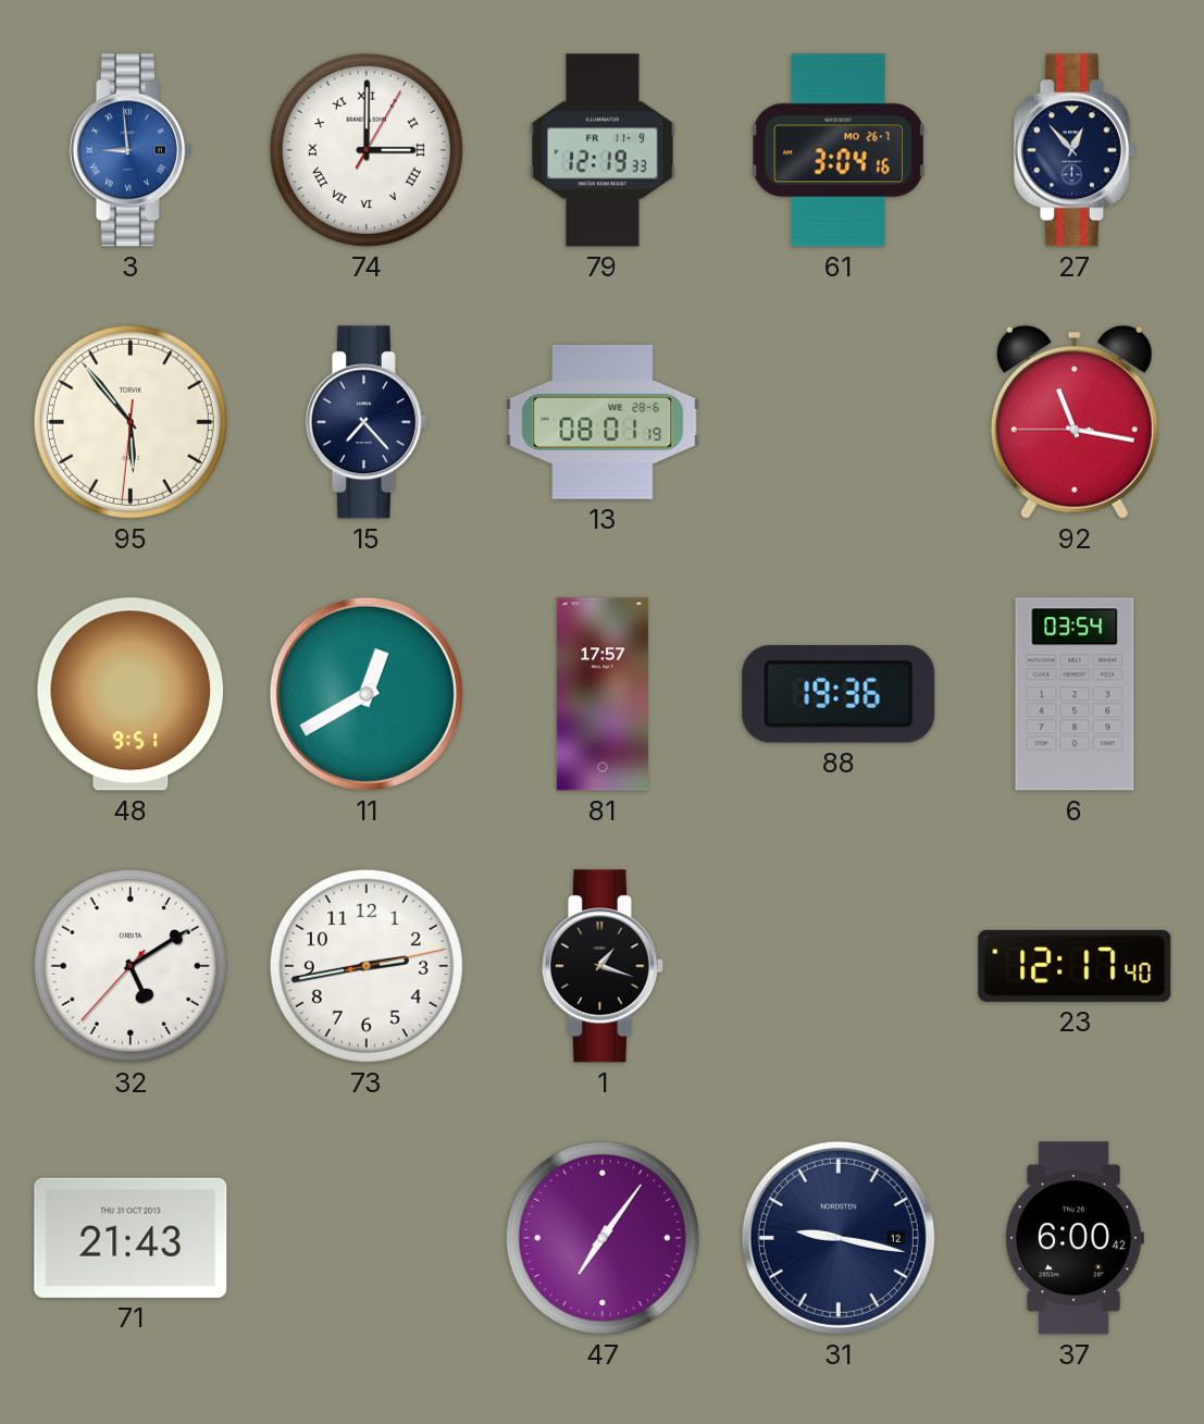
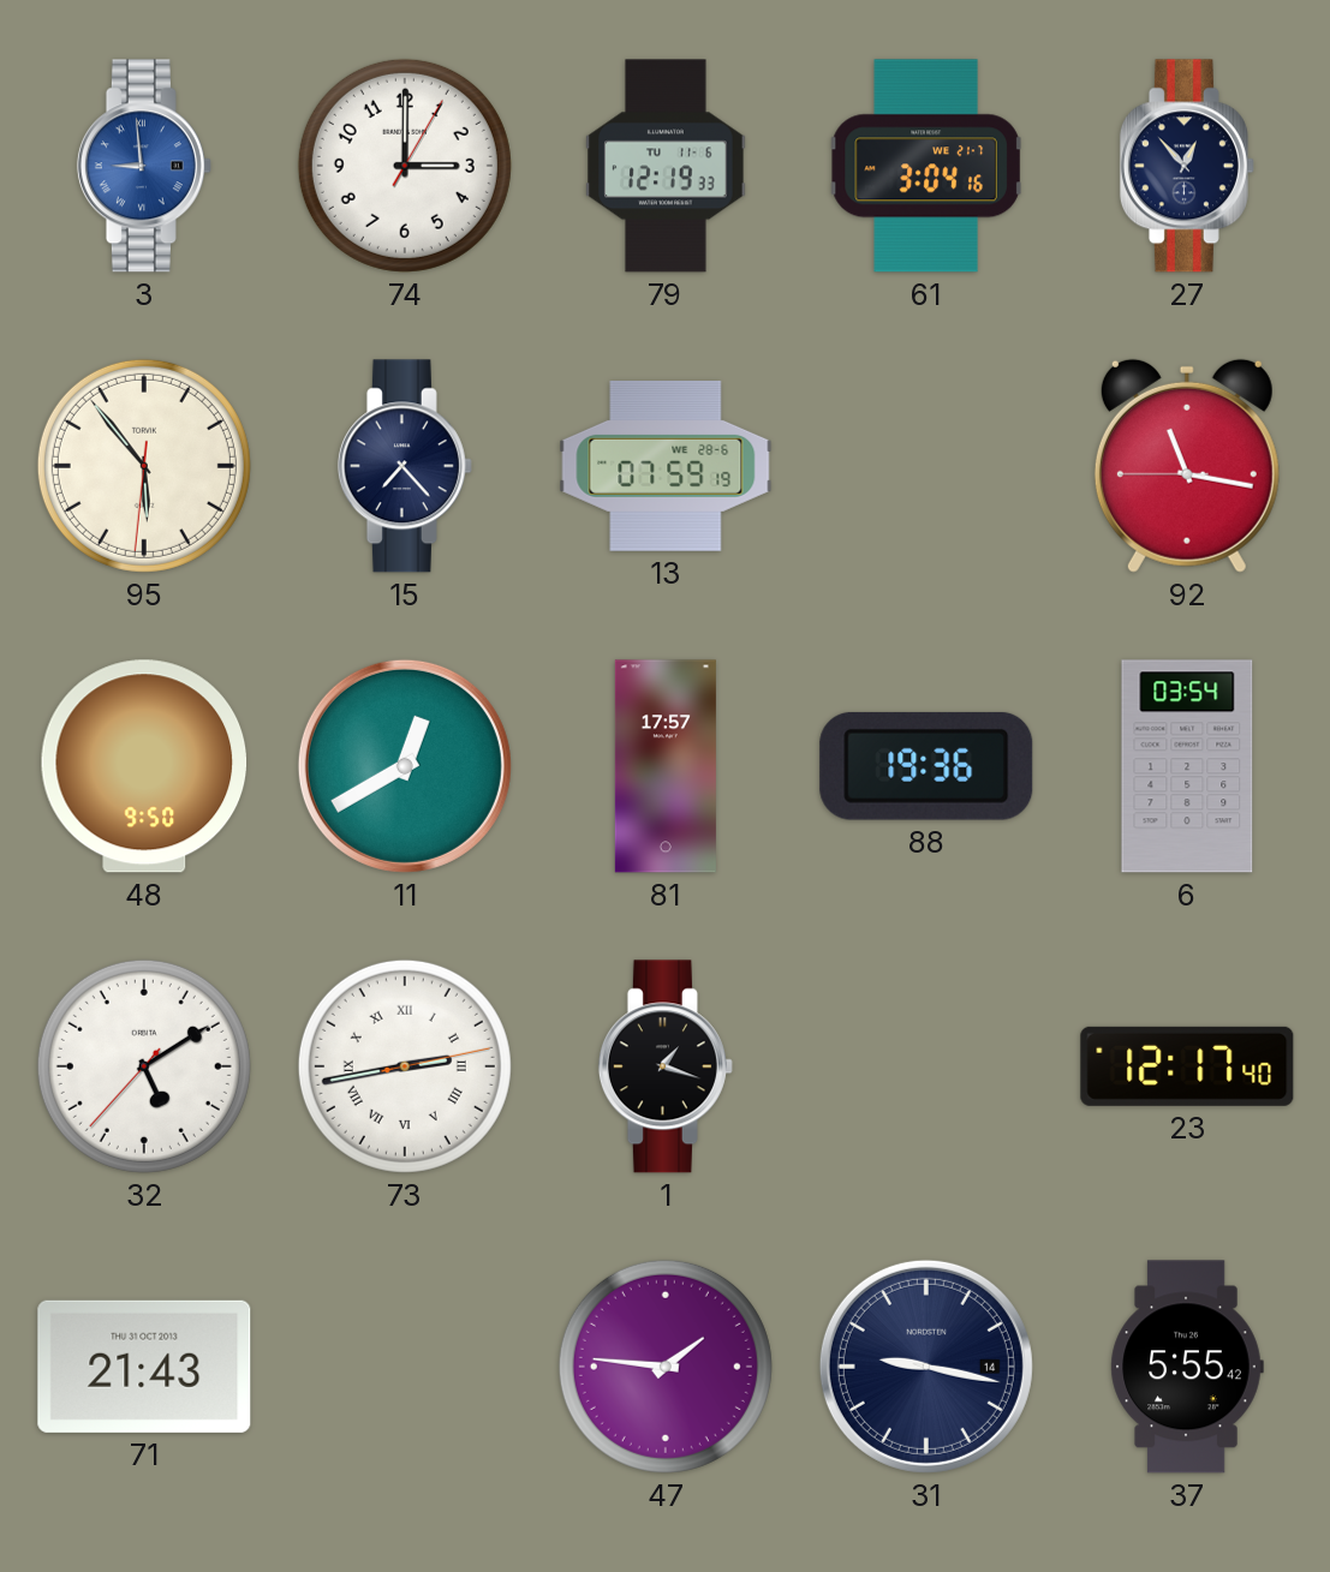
74 numerals: Roman -> Arabic
79 date: FR 11-9 -> TU 11-6
61 date: MO 26-7 -> WE 21-7
13: 08:01 -> 07:59
48: 9:51 -> 9:50
73 numerals: Arabic -> Roman
47: 7:06 -> 1:46
31 date: 12 -> 14
37: 6:00 -> 5:55
